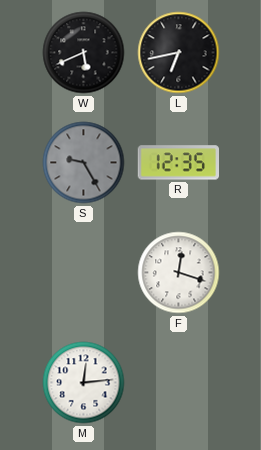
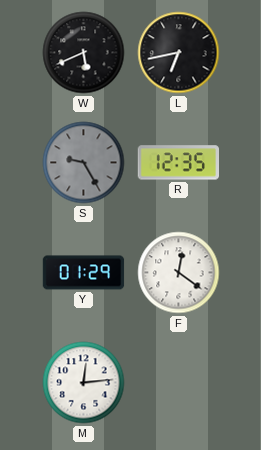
Y: none -> 01:29
F: 12:18 -> 12:21
